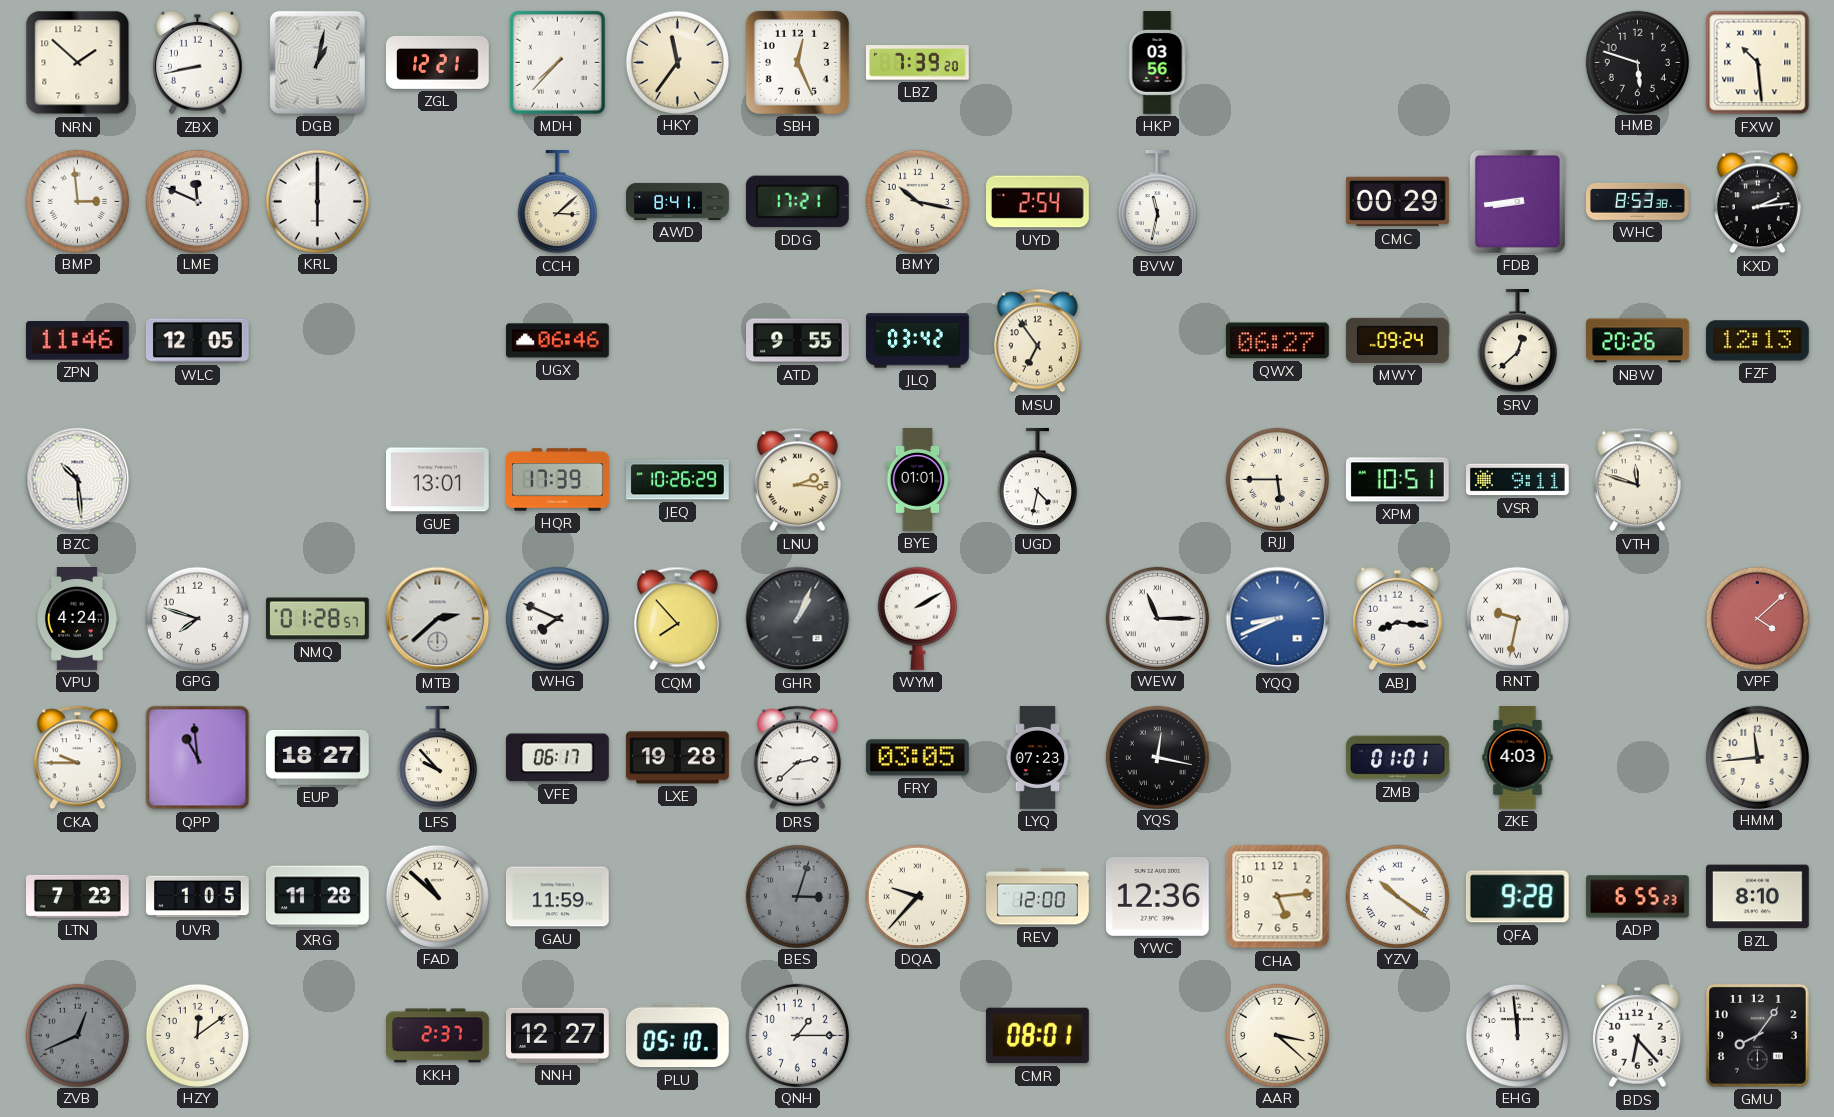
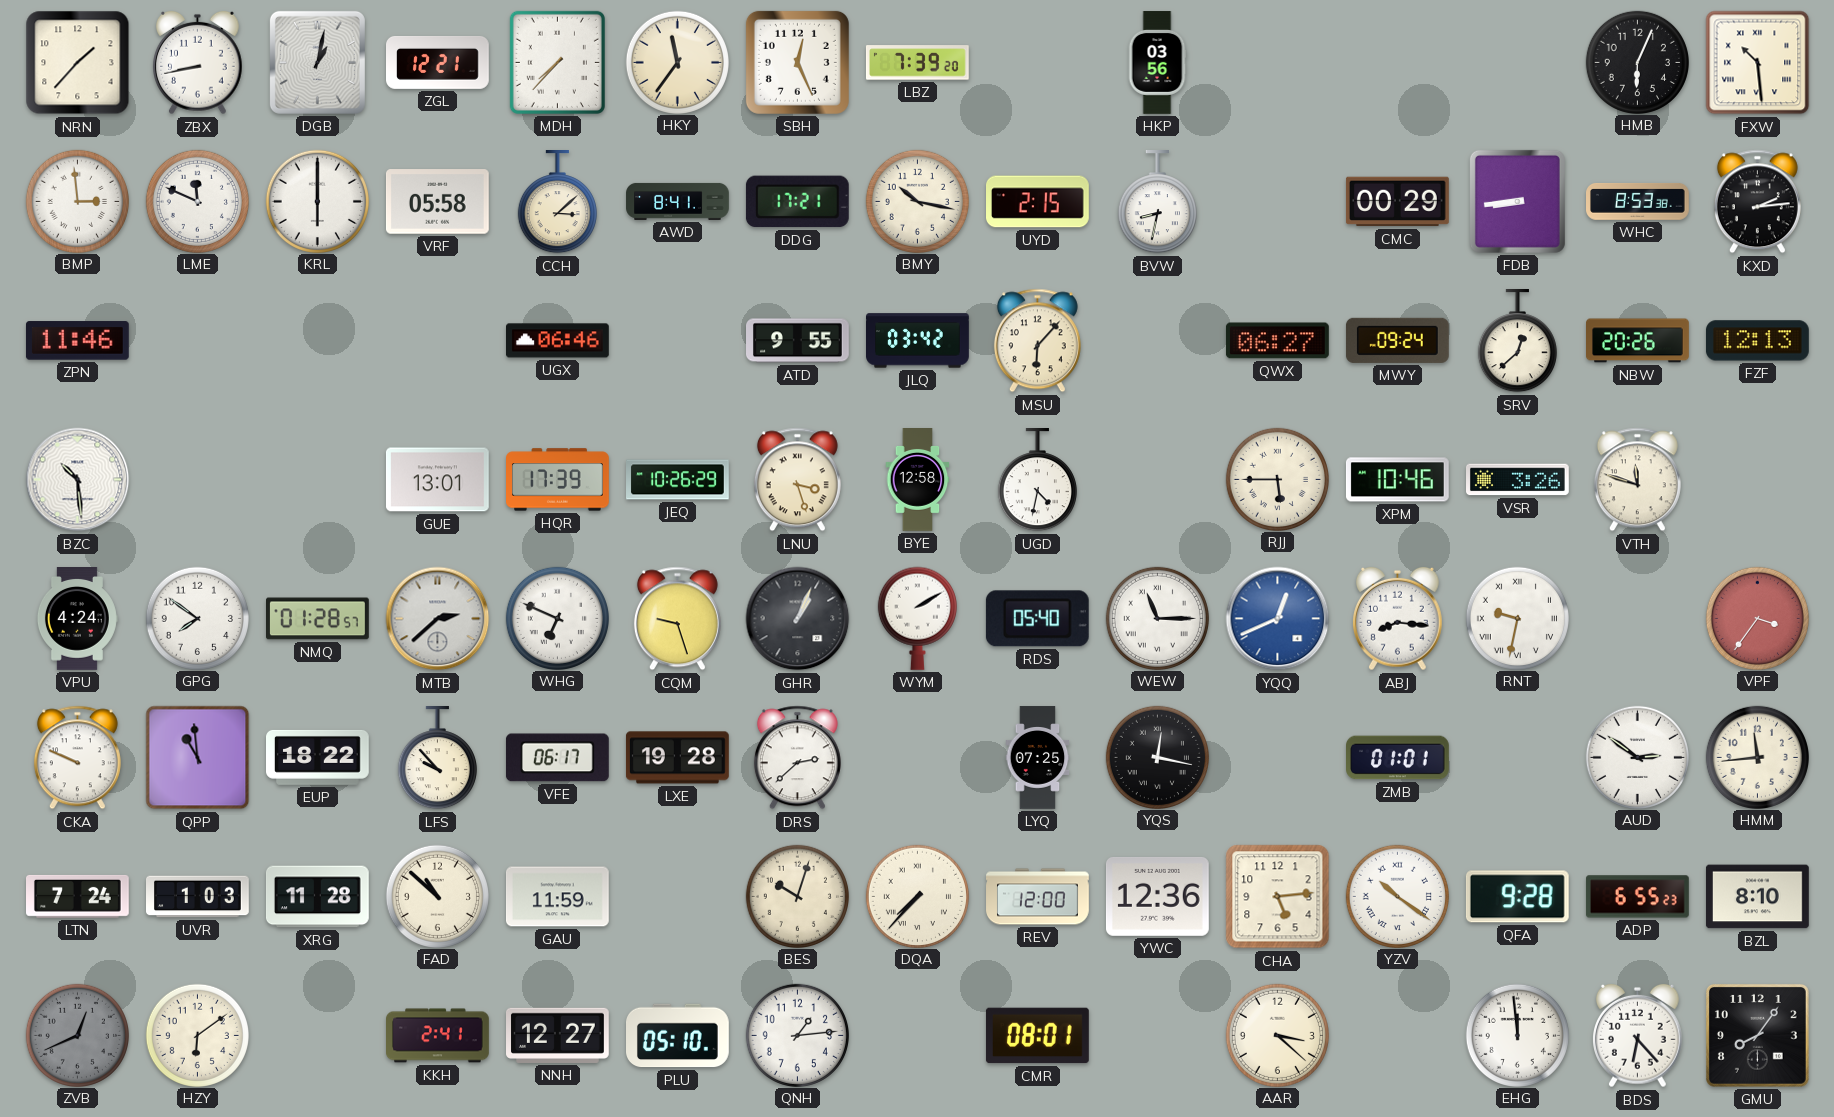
NRN: 1:52 -> 1:37
HMB: 5:48 -> 6:04
VRF: none -> 05:58
UYD: 2:54 -> 2:15
BVW: 11:32 -> 8:32
WLC: 12:05 -> none
MSU: 6:54 -> 6:07
LNU: 2:16 -> 3:27
BYE: 01:01 -> 12:58
XPM: 10:51 -> 10:46
VSR: 9:11 -> 3:26
GPG: 7:48 -> 7:51
WHG: 7:49 -> 6:49
CQM: 7:53 -> 9:27
RDS: none -> 05:40
YQQ: 8:41 -> 12:41
VPF: 4:08 -> 3:36
CKA: 9:45 -> 9:49
EUP: 18:27 -> 18:22
FRY: 03:05 -> none
LYQ: 07:23 -> 07:25
ZKE: 4:03 -> none
AUD: none -> 2:51
LTN: 7:23 -> 7:24
UVR: 1:05 -> 1:03
BES: 3:03 -> 10:03
BES dial: grey -> cream
DQA: 9:37 -> 7:37
HZY: 12:09 -> 6:09
KKH: 2:37 -> 2:41
QNH: 1:15 -> 1:14
